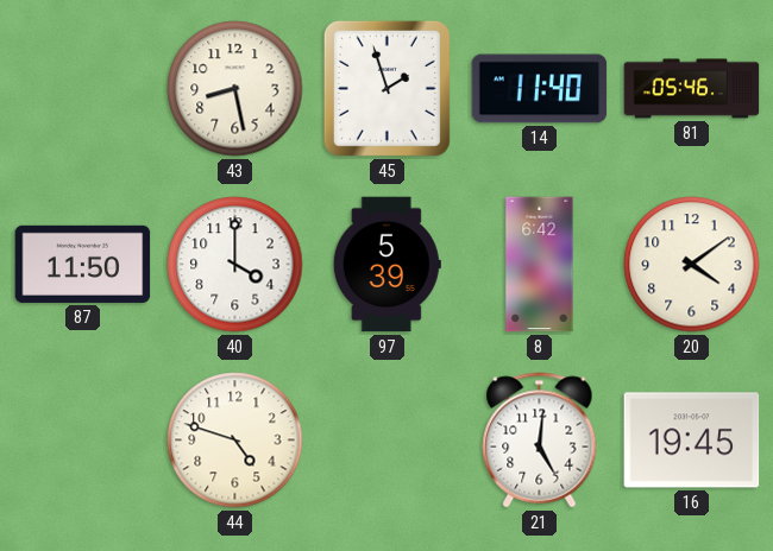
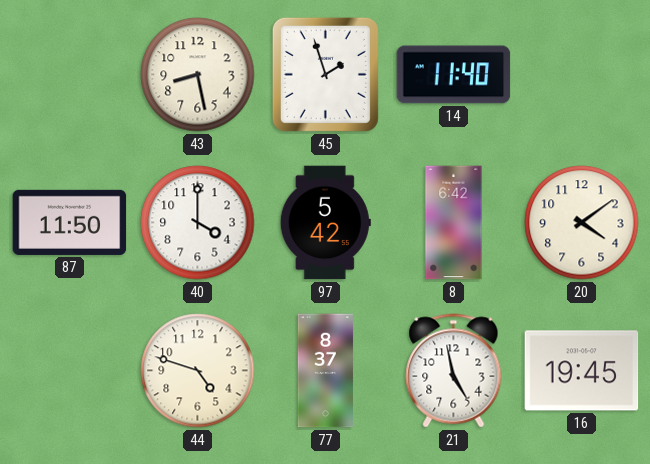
81: 05:46 -> none
97: 5:39 -> 5:42
77: none -> 8:37
21: 5:01 -> 4:58
